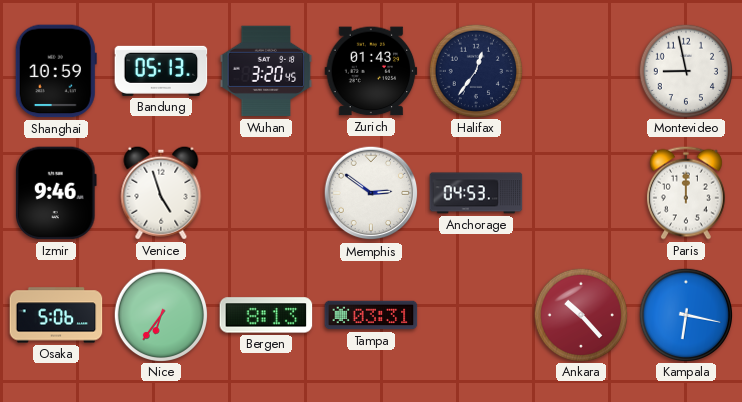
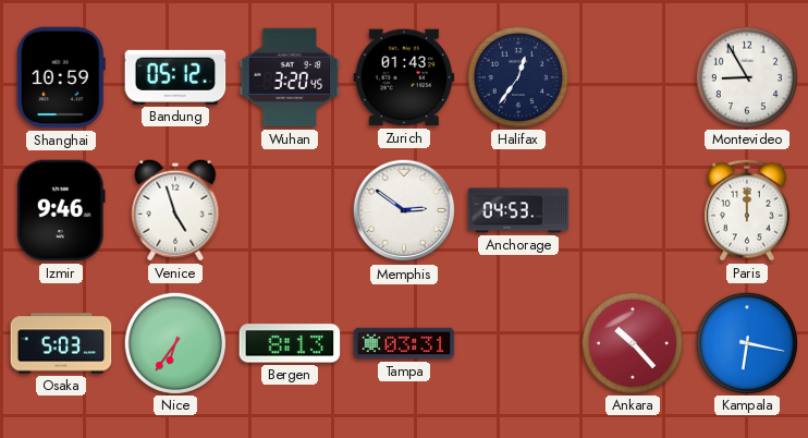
Bandung: 05:13 -> 05:12
Montevideo: 8:58 -> 8:55
Osaka: 5:06 -> 5:03
